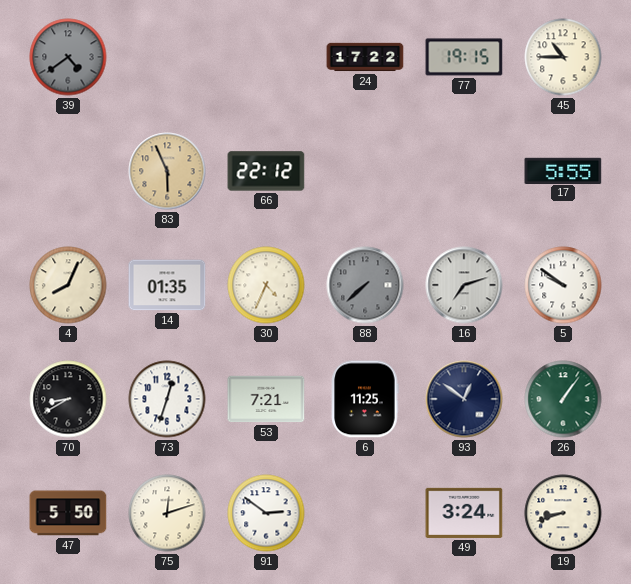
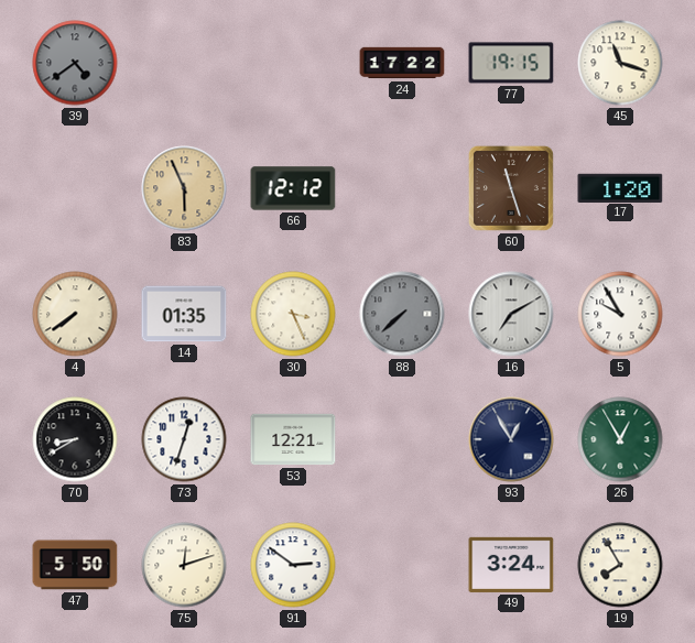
45: 10:45 -> 11:18
66: 22:12 -> 12:12
60: none -> 11:27
17: 5:55 -> 1:20
4: 8:04 -> 7:39
30: 4:34 -> 3:26
16: 7:12 -> 7:10
5: 9:51 -> 9:55
53: 7:21 -> 12:21
6: 11:25 -> none
93: 12:51 -> 12:55
26: 1:06 -> 12:55
19: 8:42 -> 7:55
